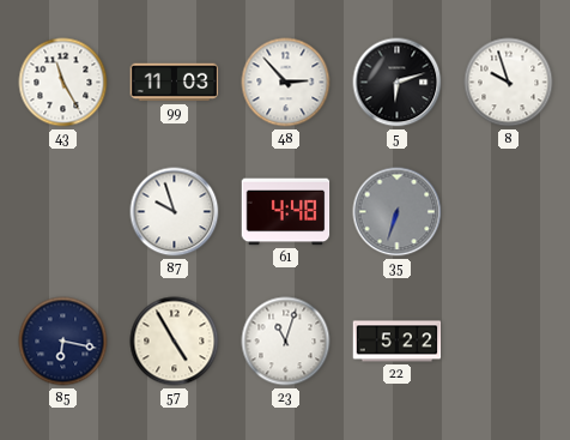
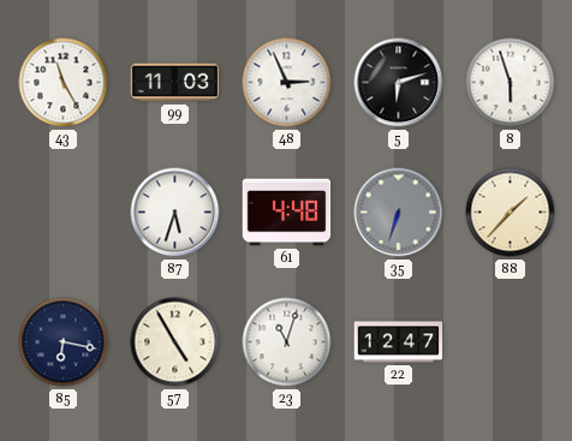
48: 2:53 -> 2:56
8: 9:57 -> 5:57
87: 9:57 -> 5:33
88: none -> 1:37
22: 5:22 -> 12:47
